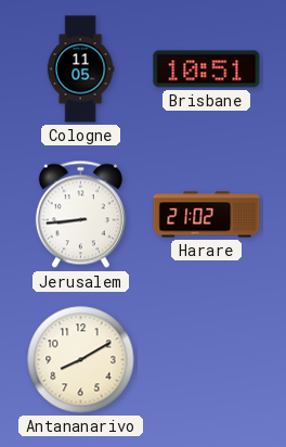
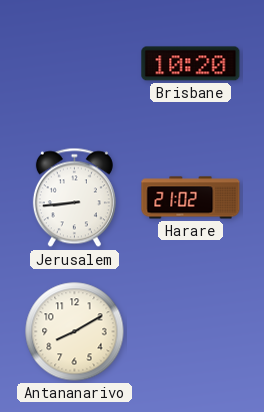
Cologne: 11:05 -> none
Brisbane: 10:51 -> 10:20
